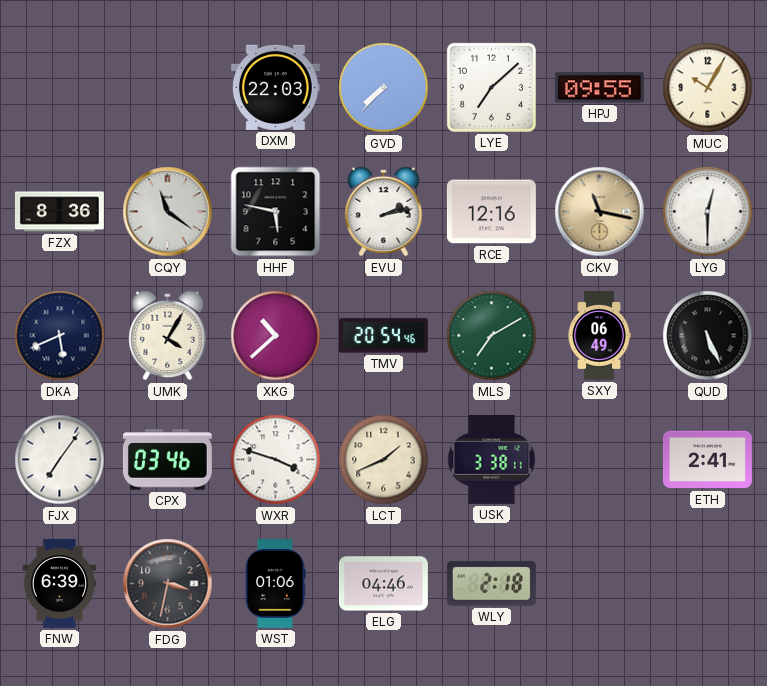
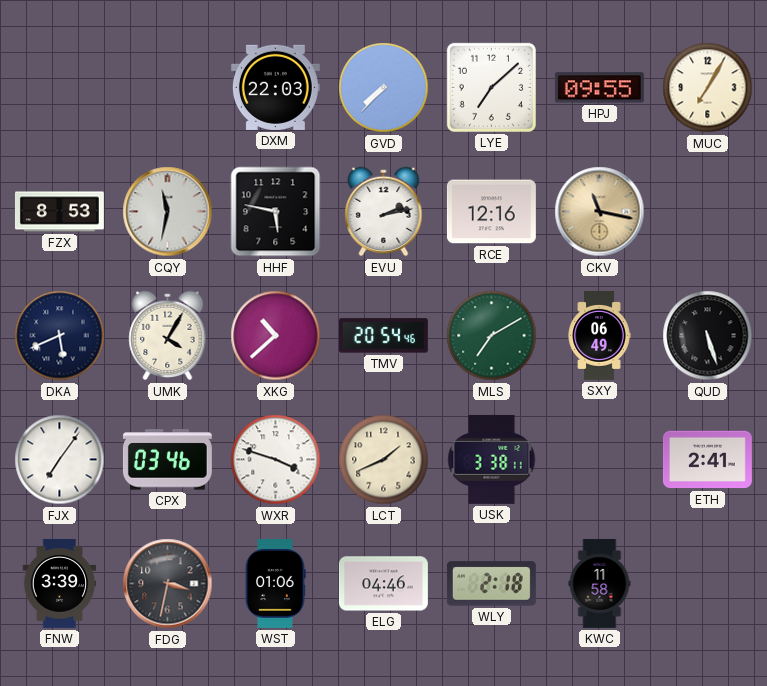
MUC: 10:05 -> 7:05
FZX: 8:36 -> 8:53
CQY: 11:21 -> 11:32
LYG: 12:30 -> none
QUD: 5:26 -> 5:27
FNW: 6:39 -> 3:39
KWC: none -> 11:58
